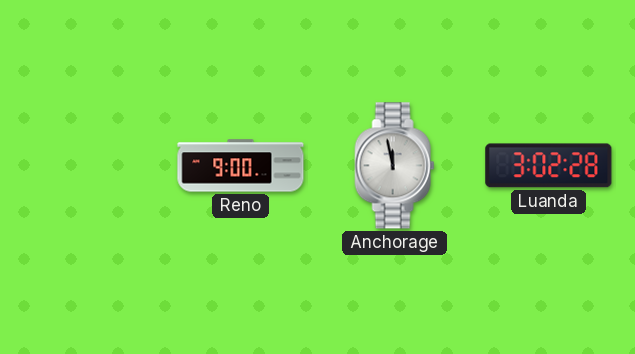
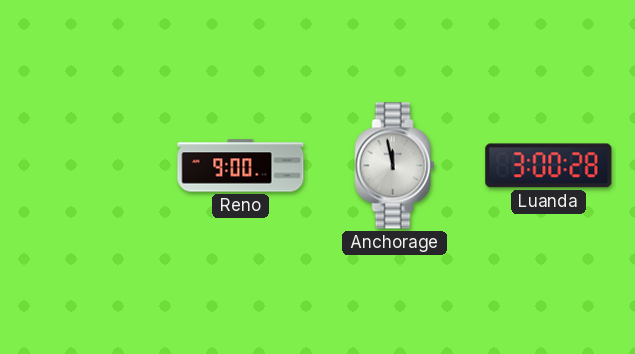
Luanda: 3:02 -> 3:00
